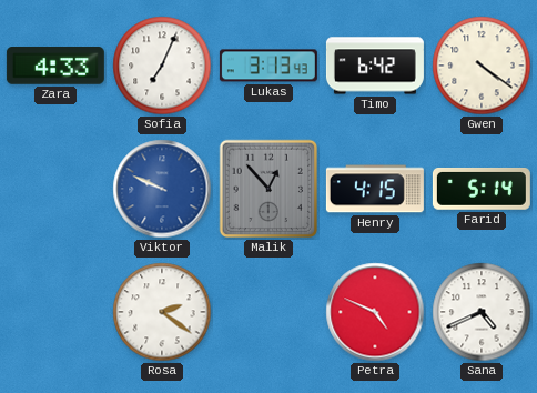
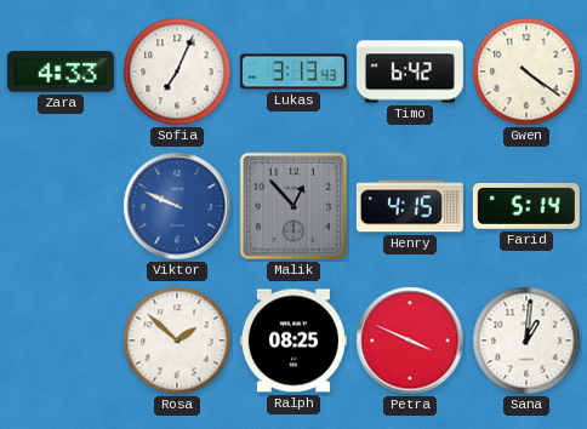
Rosa: 2:21 -> 1:52
Ralph: none -> 08:25
Petra: 4:49 -> 3:49
Sana: 4:41 -> 1:01
